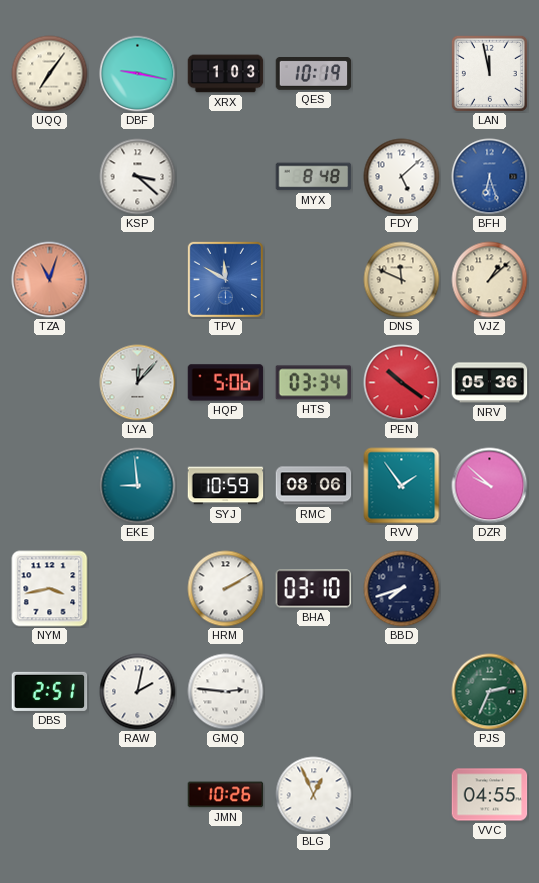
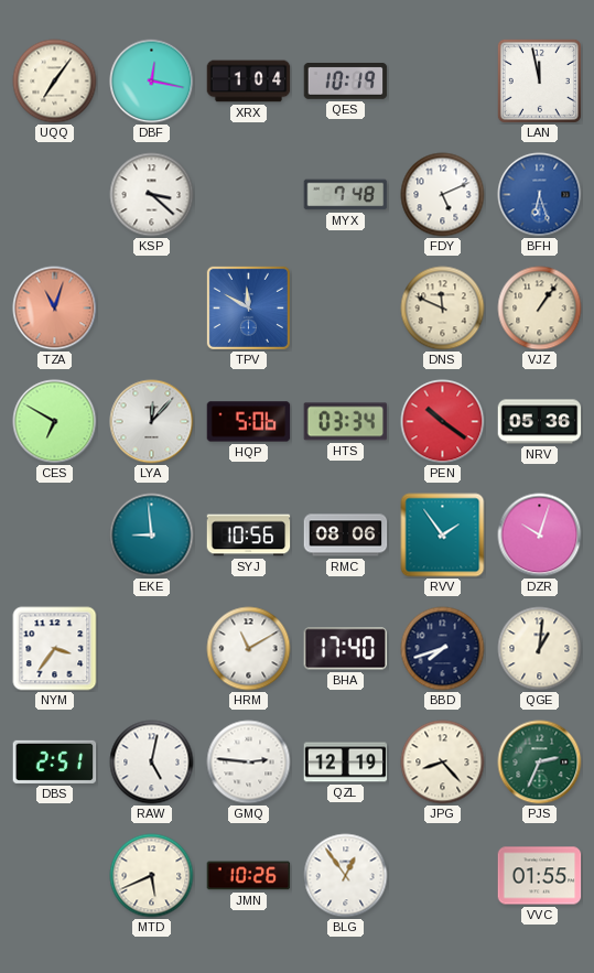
DBF: 9:17 -> 12:17
XRX: 1:03 -> 1:04
MYX: 8:48 -> 7:48
FDY: 5:08 -> 5:11
VJZ: 1:08 -> 1:06
CES: none -> 6:50
SYJ: 10:59 -> 10:56
DZR: 9:52 -> 10:03
NYM: 3:43 -> 3:36
HRM: 2:10 -> 11:10
BHA: 03:10 -> 17:40
QGE: none -> 1:01
RAW: 2:02 -> 5:02
QZL: none -> 12:19
JPG: none -> 8:23
MTD: none -> 5:41
BLG: 12:56 -> 12:54
VVC: 04:55 -> 01:55
